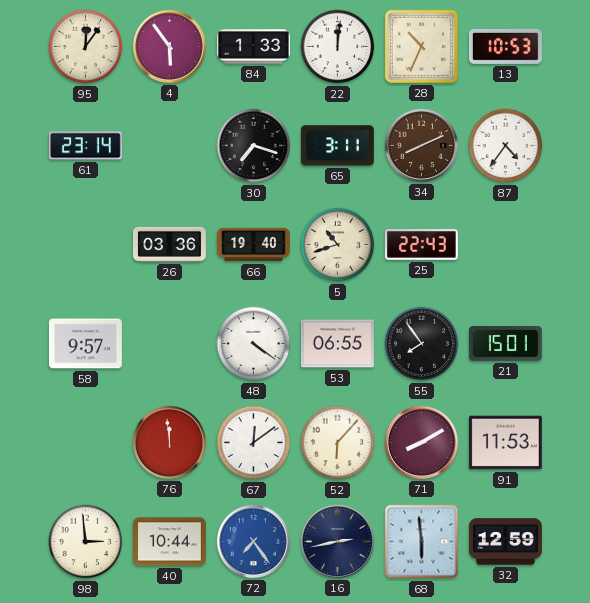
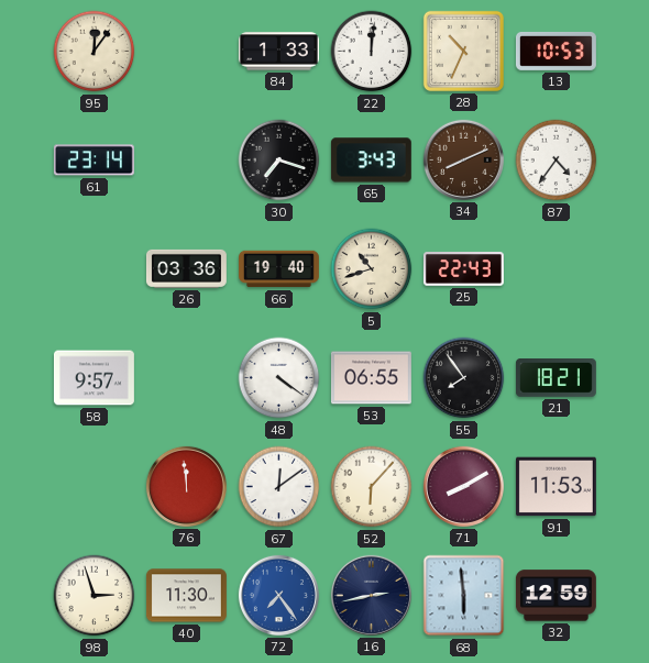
4: 5:54 -> none
65: 3:11 -> 3:43
21: 15:01 -> 18:21
98: 2:59 -> 2:57
40: 10:44 -> 11:30
